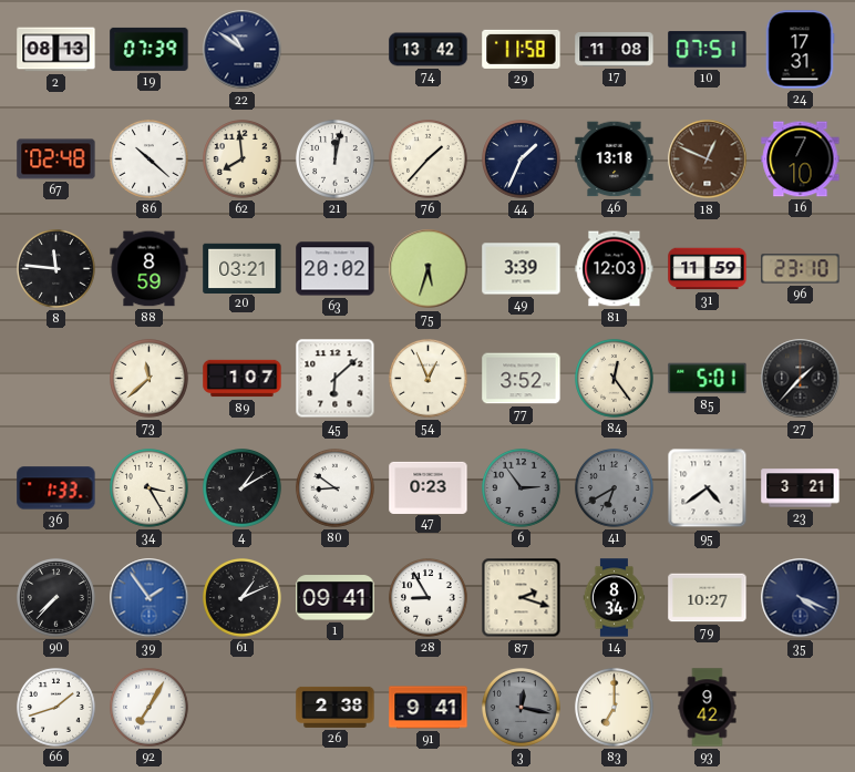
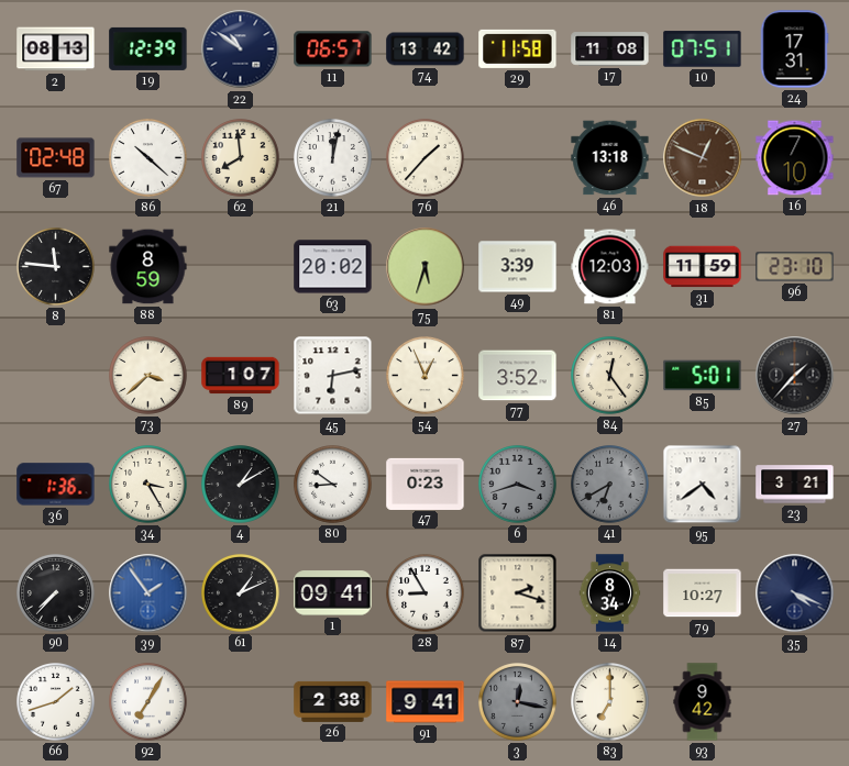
19: 07:39 -> 12:39
11: none -> 06:57
44: 1:34 -> none
20: 03:21 -> none
73: 11:38 -> 3:38
45: 6:08 -> 6:13
36: 1:33 -> 1:36
6: 2:54 -> 3:42
